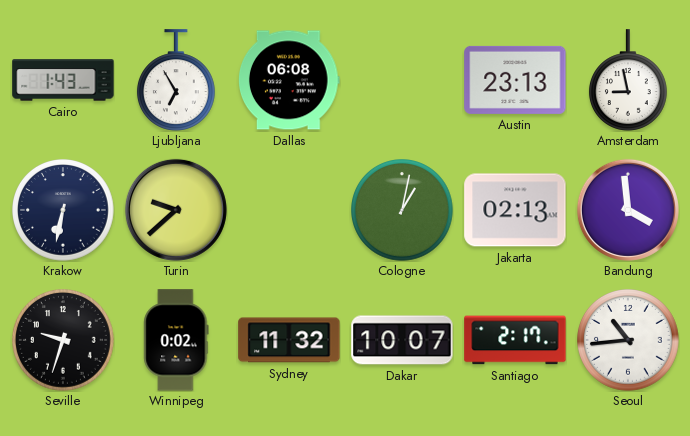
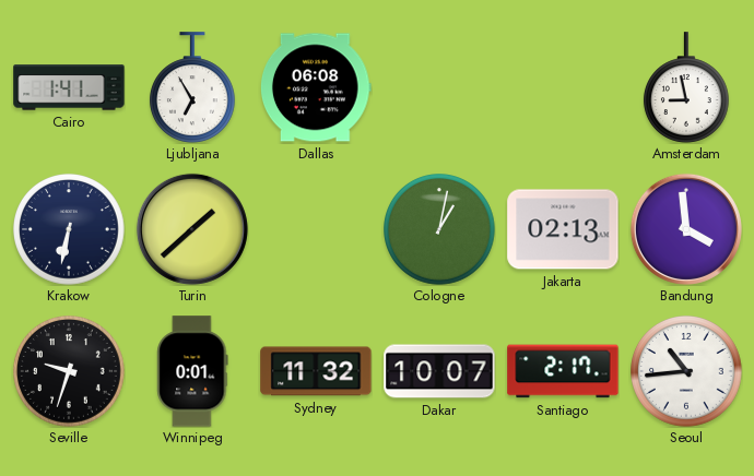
Cairo: 1:43 -> 1:41
Austin: 23:13 -> none
Turin: 9:38 -> 1:38
Winnipeg: 0:02 -> 0:01
